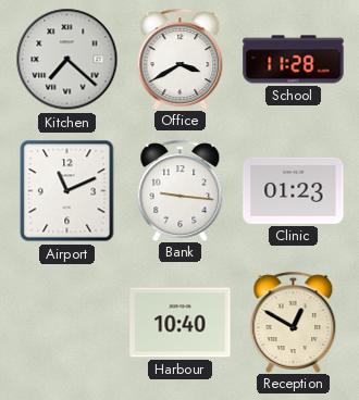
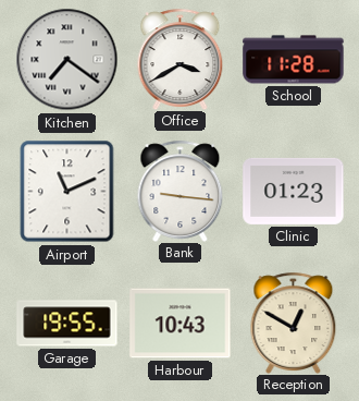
Kitchen: 7:22 -> 7:21
Garage: none -> 19:55
Harbour: 10:40 -> 10:43
